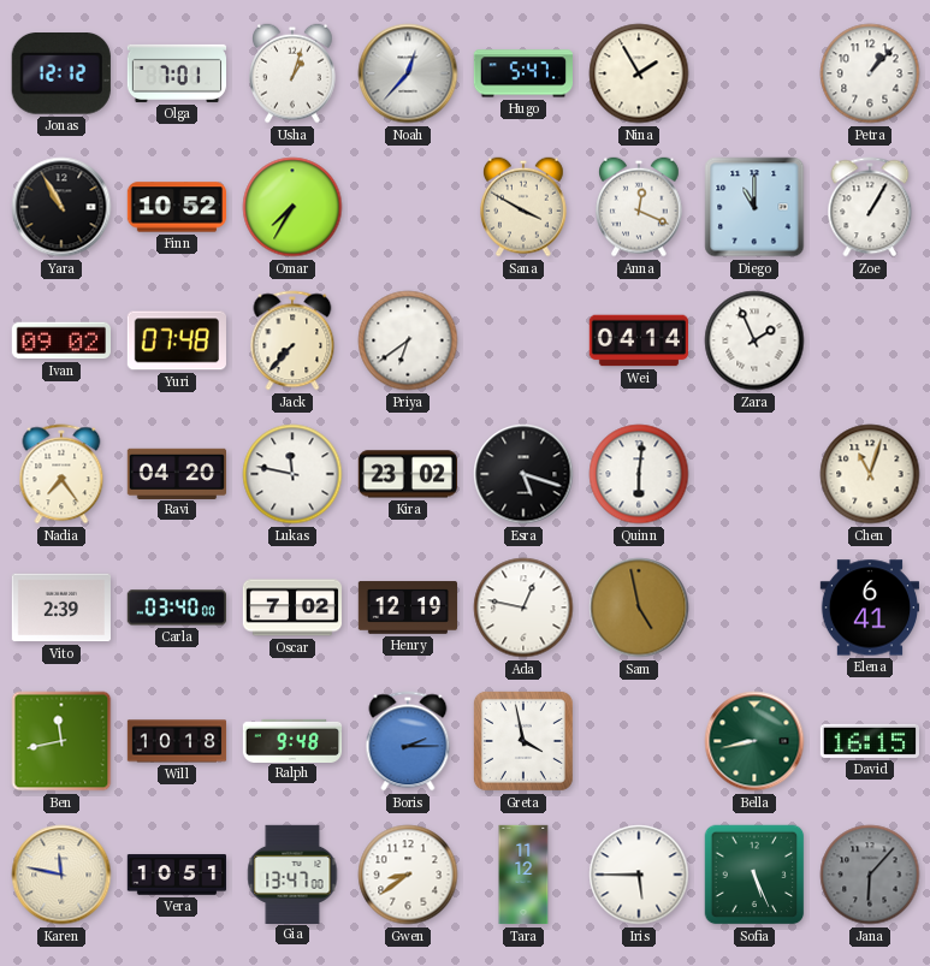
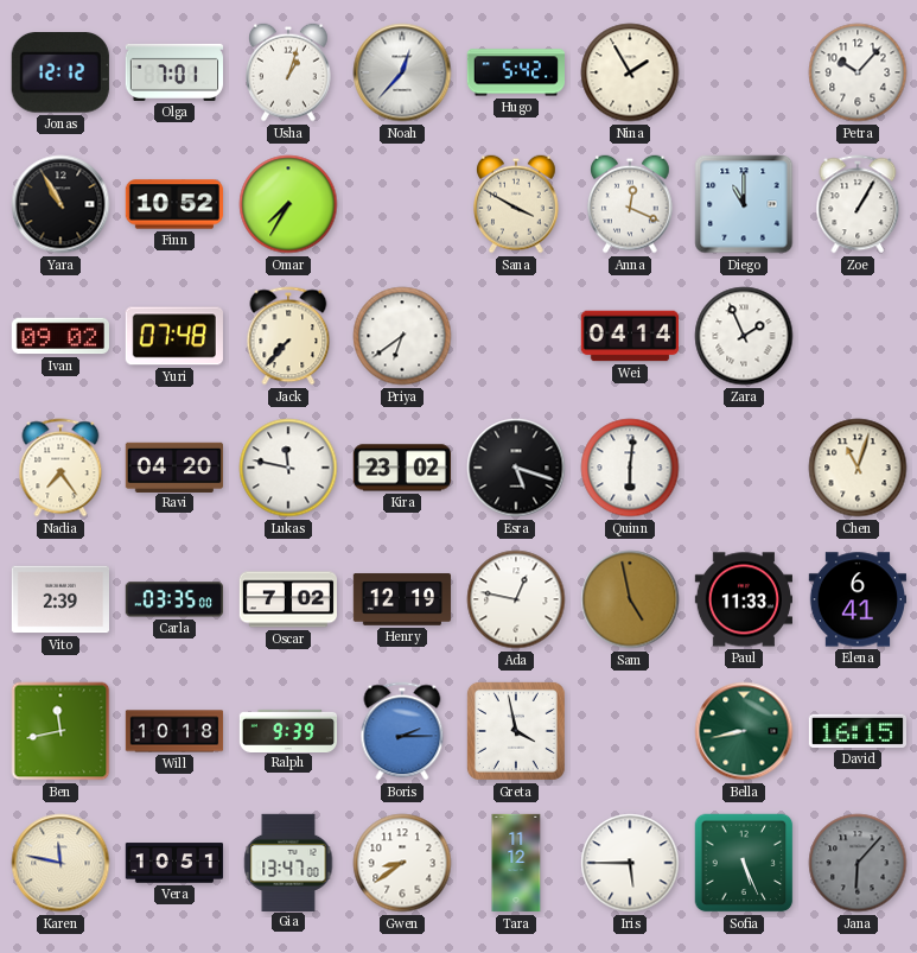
Hugo: 5:47 -> 5:42
Petra: 1:07 -> 10:07
Carla: 03:40 -> 03:35
Paul: none -> 11:33
Ralph: 9:48 -> 9:39
